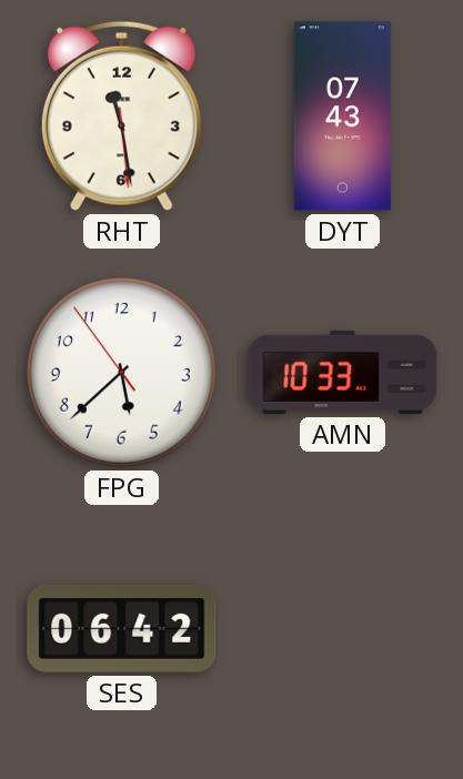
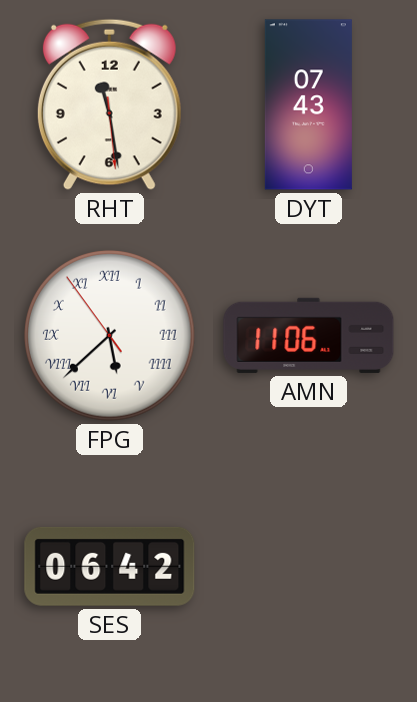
FPG numerals: Arabic -> Roman
AMN: 10:33 -> 11:06
